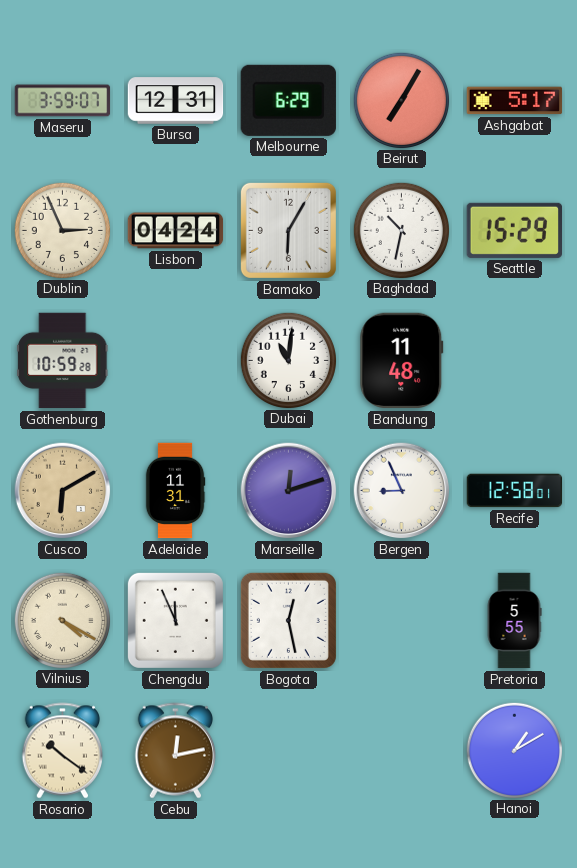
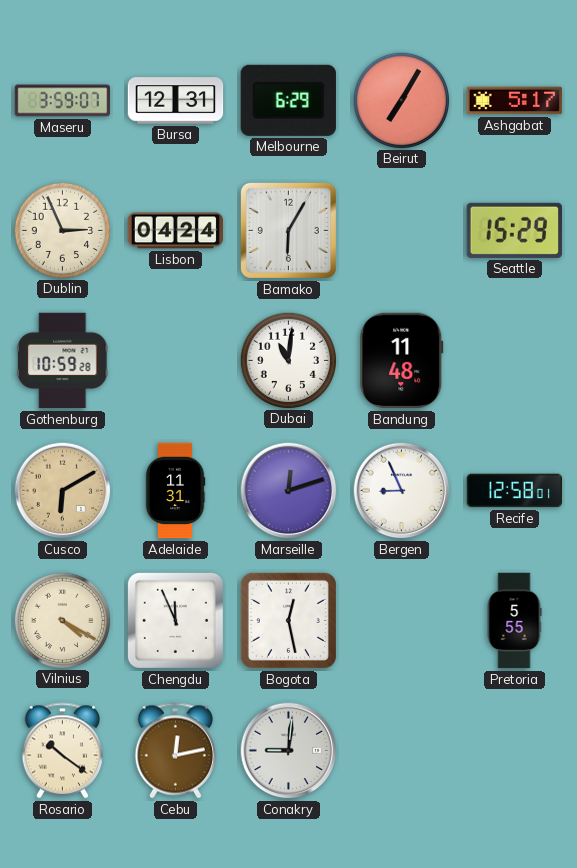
Baghdad: 10:32 -> none
Conakry: none -> 9:01
Hanoi: 1:10 -> none
